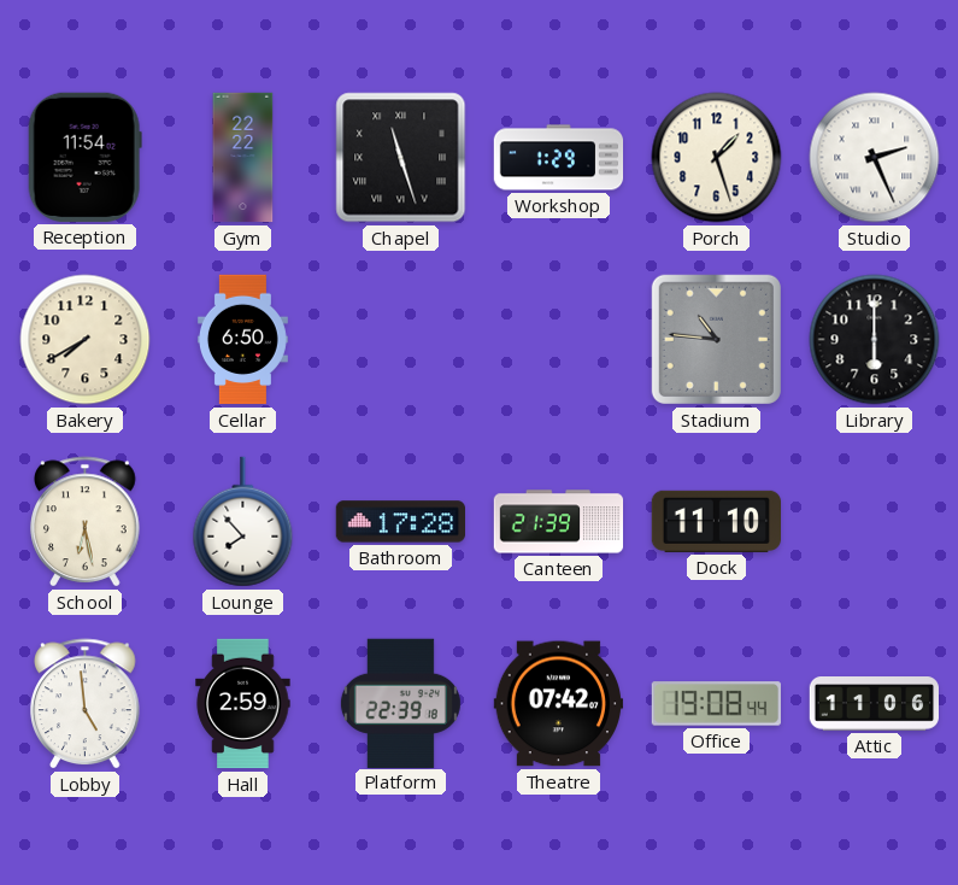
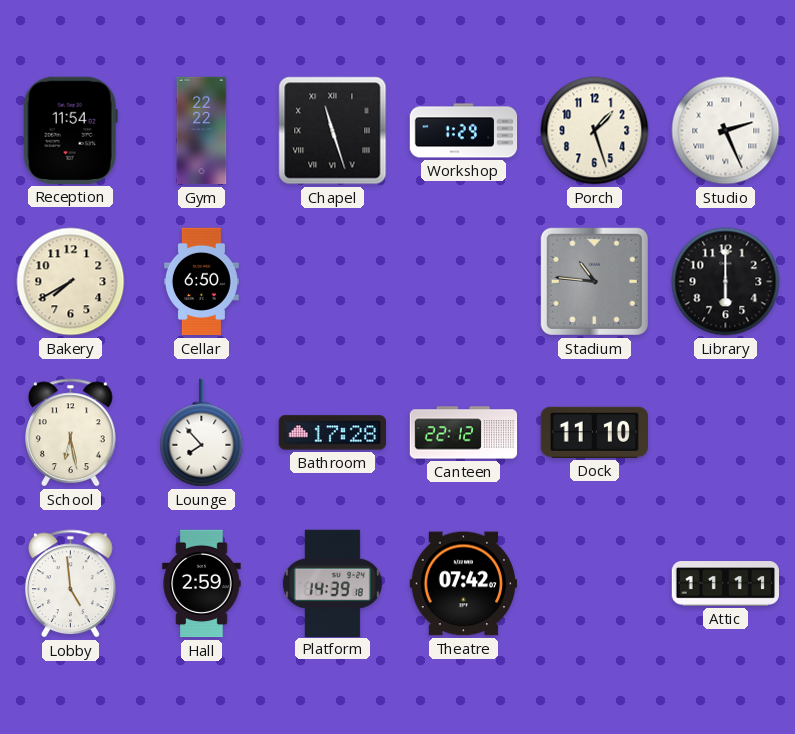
Canteen: 21:39 -> 22:12
Platform: 22:39 -> 14:39
Office: 19:08 -> none
Attic: 11:06 -> 11:11
